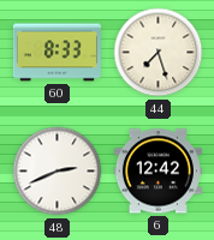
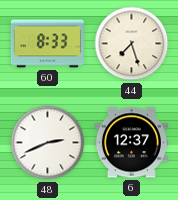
6: 12:42 -> 12:37
